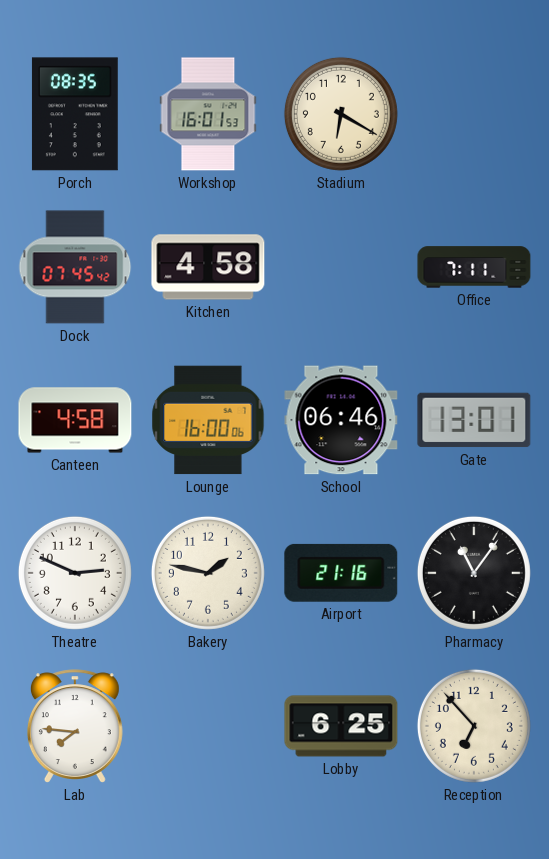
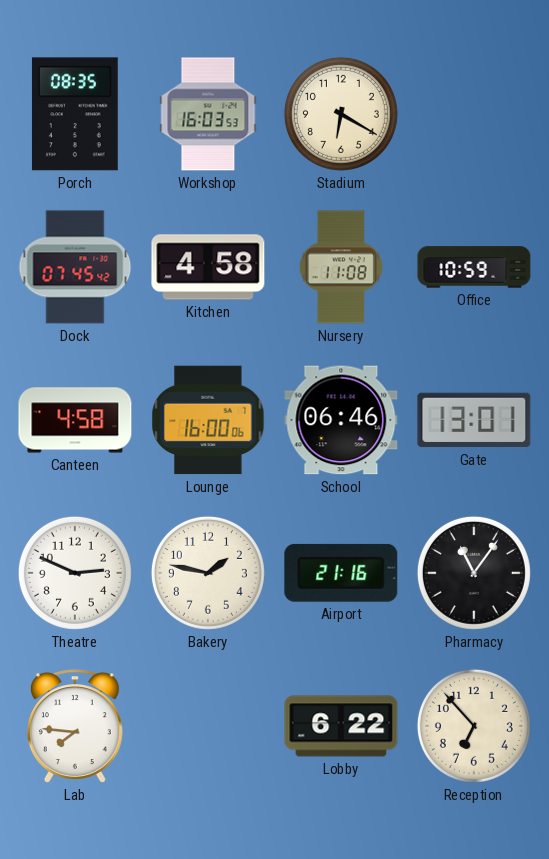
Workshop: 16:01 -> 16:03
Nursery: none -> 11:08
Office: 7:11 -> 10:59
Lobby: 6:25 -> 6:22
